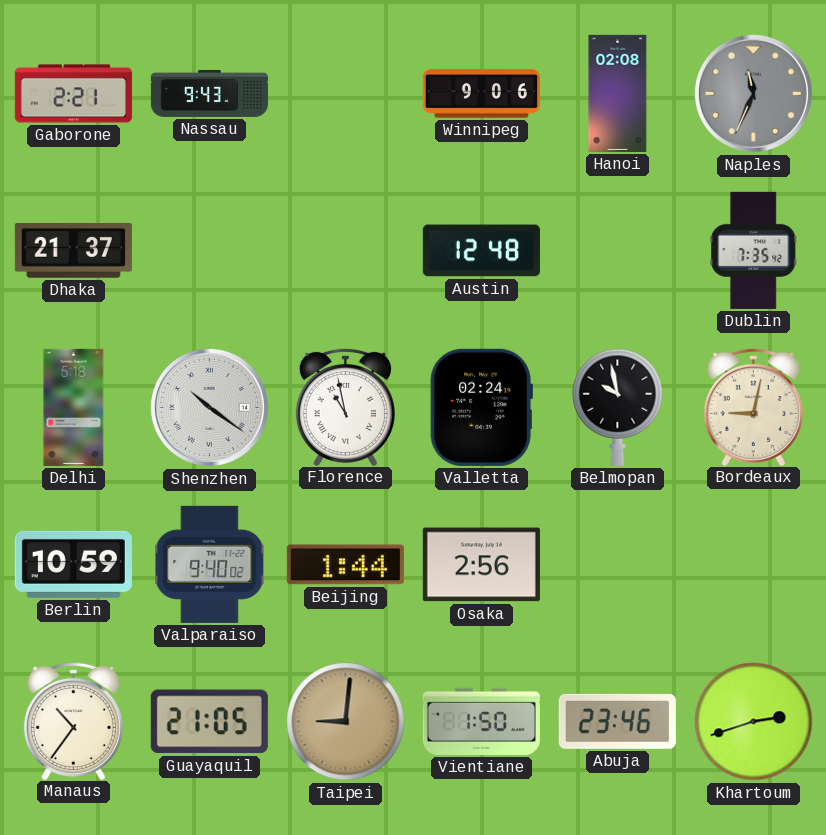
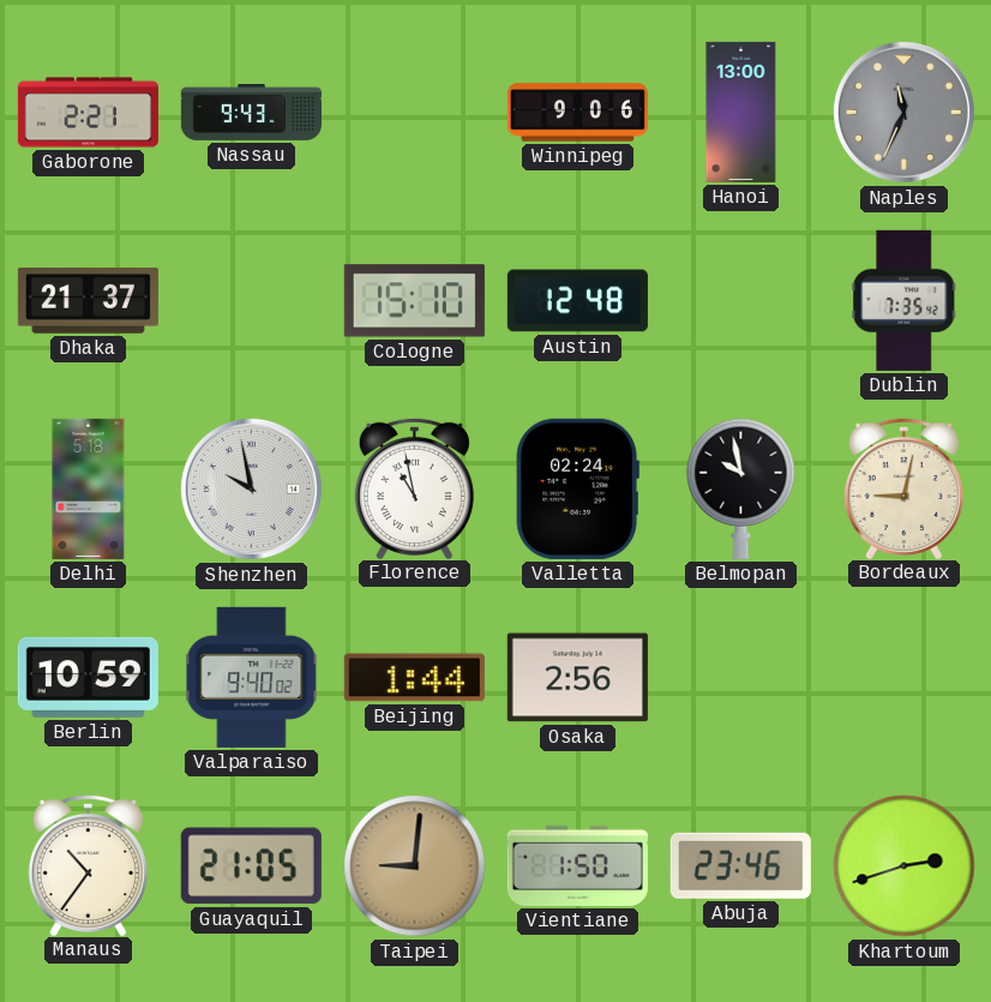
Hanoi: 02:08 -> 13:00
Cologne: none -> 15:10
Shenzhen: 10:21 -> 9:58
